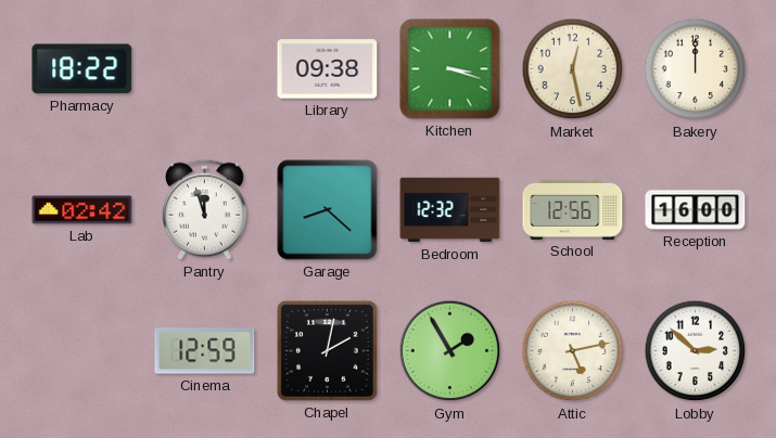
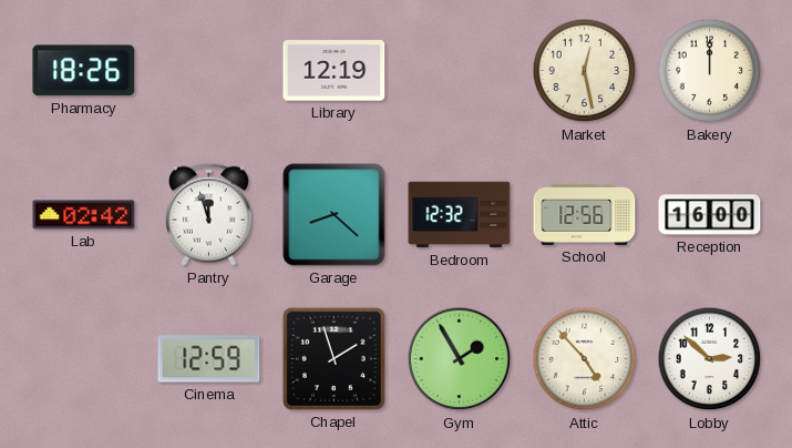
Pharmacy: 18:22 -> 18:26
Library: 09:38 -> 12:19
Kitchen: 3:18 -> none
Chapel: 2:02 -> 1:57
Attic: 5:13 -> 4:53
